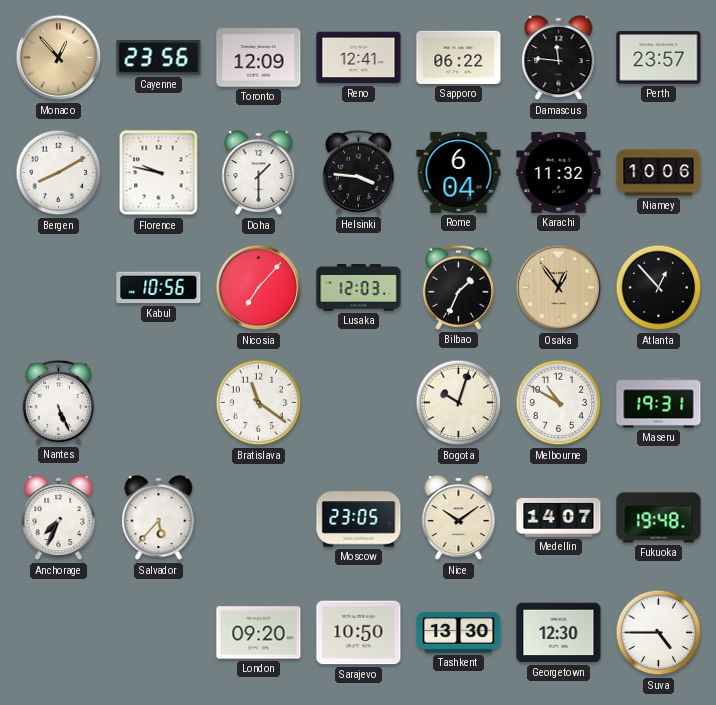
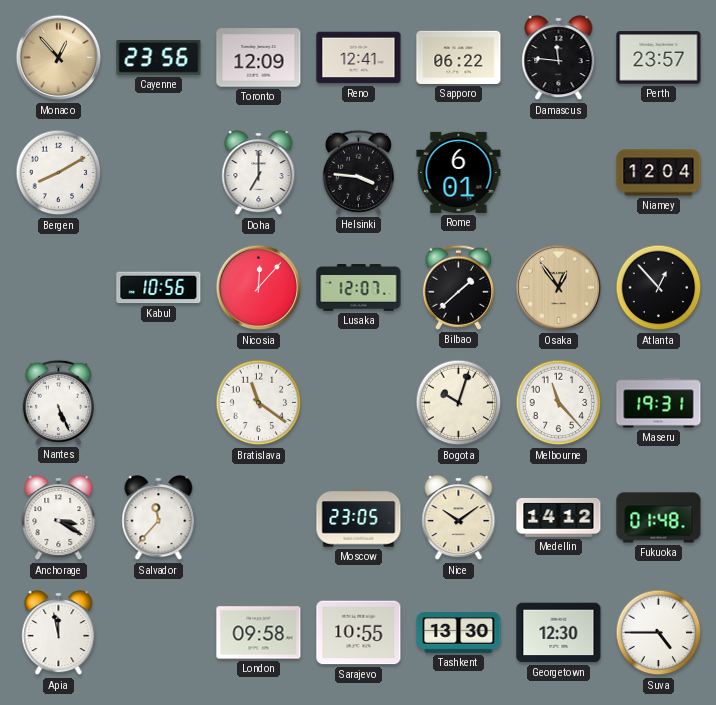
Florence: 9:47 -> none
Doha: 1:30 -> 7:00
Rome: 6:04 -> 6:01
Karachi: 11:32 -> none
Niamey: 10:06 -> 12:04
Nicosia: 7:07 -> 12:07
Lusaka: 12:03 -> 12:07
Bilbao: 1:34 -> 1:38
Melbourne: 10:50 -> 11:23
Anchorage: 7:34 -> 3:20
Salvador: 5:37 -> 11:37
Medellin: 14:07 -> 14:12
Fukuoka: 19:48 -> 01:48
Apia: none -> 11:58
London: 09:20 -> 09:58
Sarajevo: 10:50 -> 10:55
